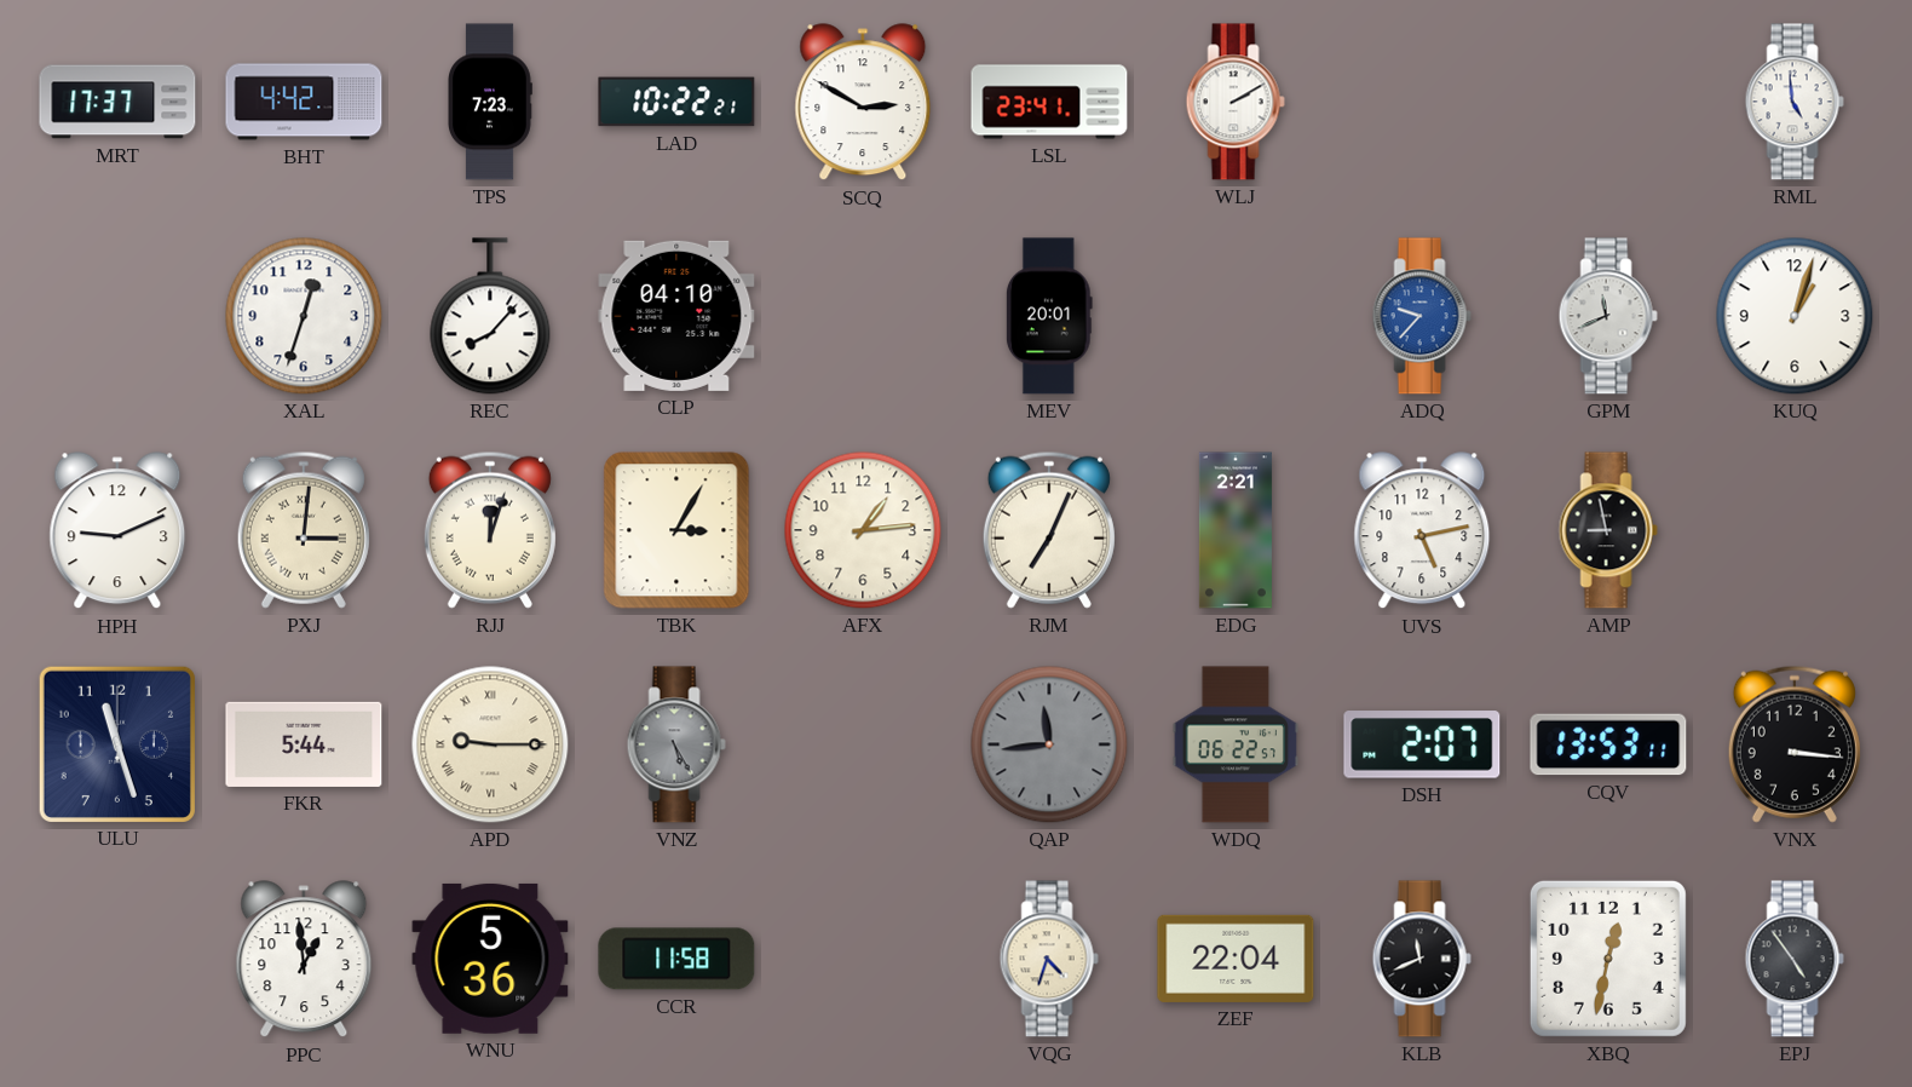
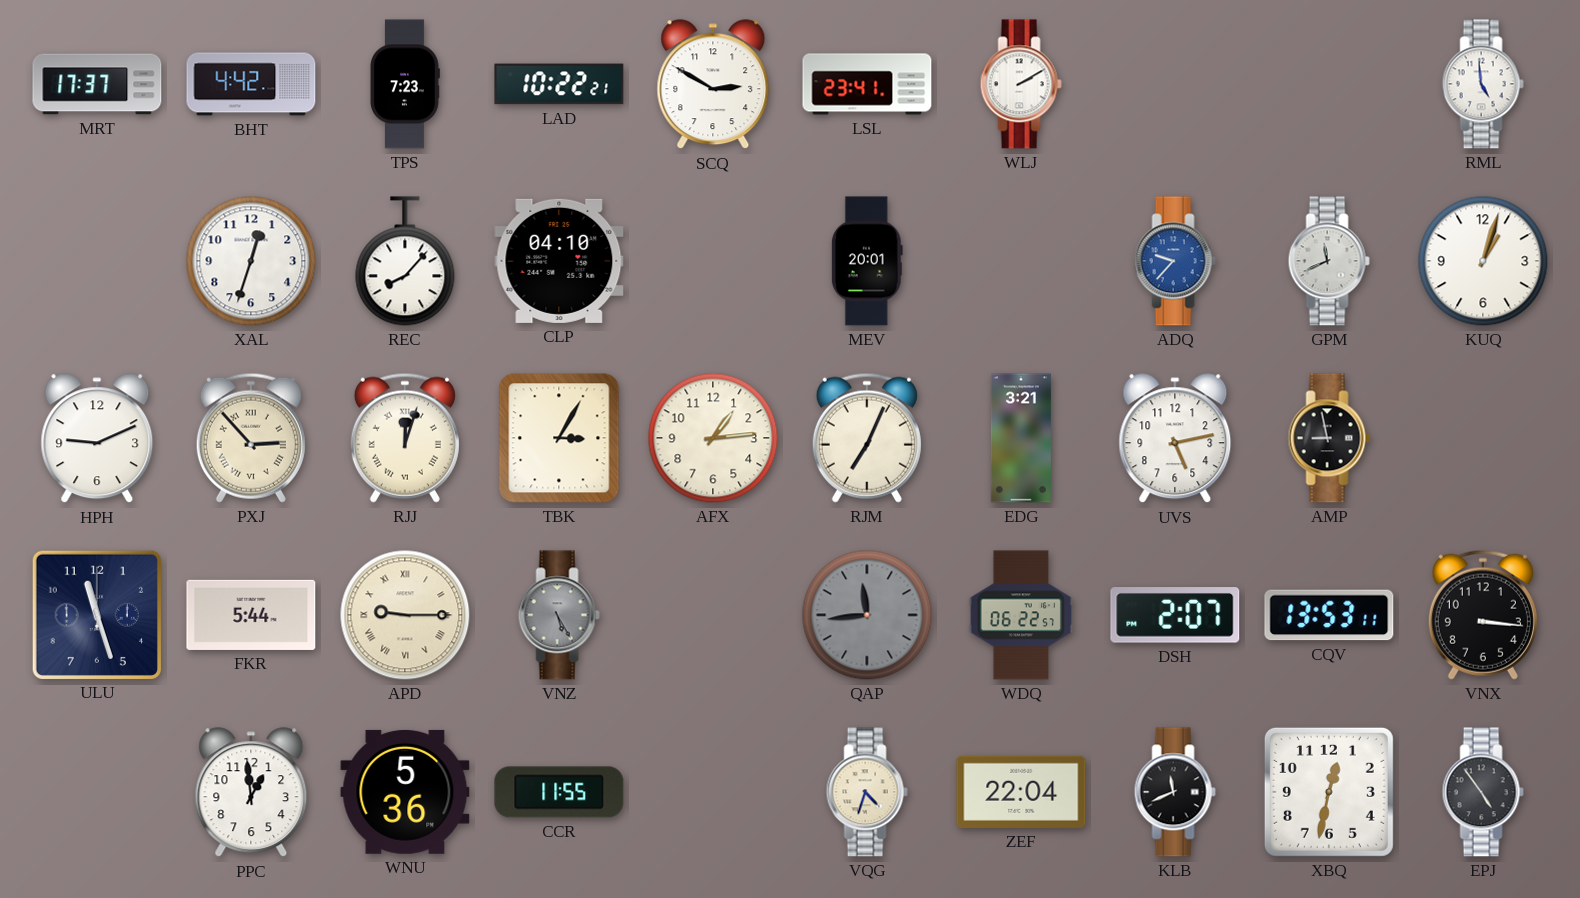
PXJ: 3:01 -> 2:53
EDG: 2:21 -> 3:21
CCR: 11:58 -> 11:55
